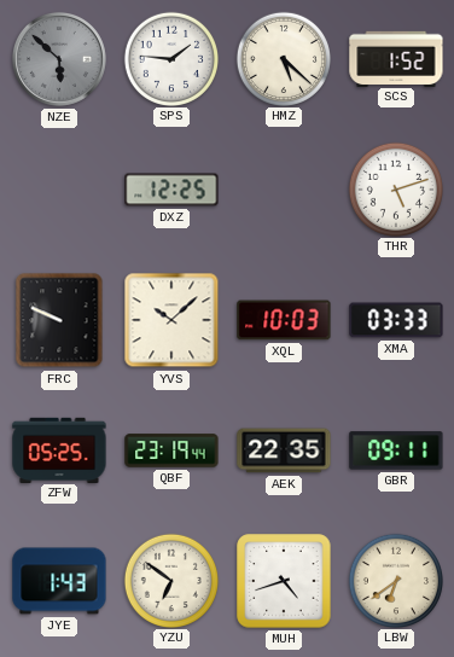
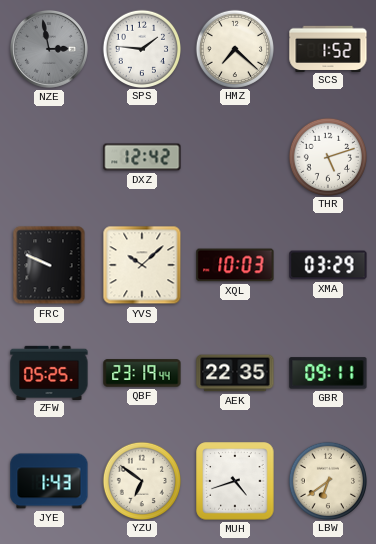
NZE: 5:52 -> 2:58
HMZ: 5:22 -> 7:22
DXZ: 12:25 -> 12:42
XMA: 03:33 -> 03:29
